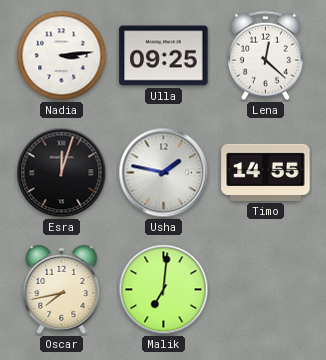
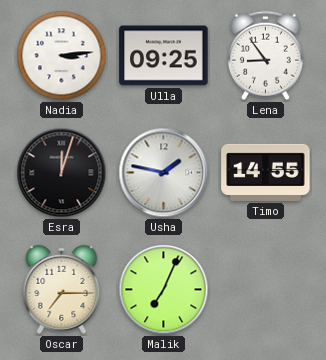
Lena: 12:22 -> 8:54
Oscar: 7:43 -> 7:15
Malik: 7:01 -> 7:04
